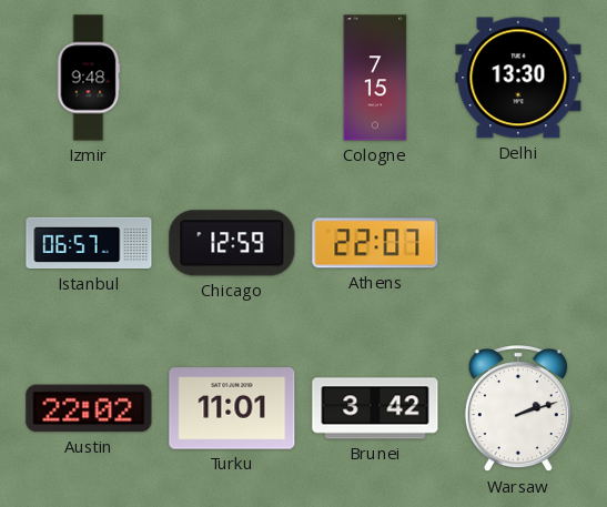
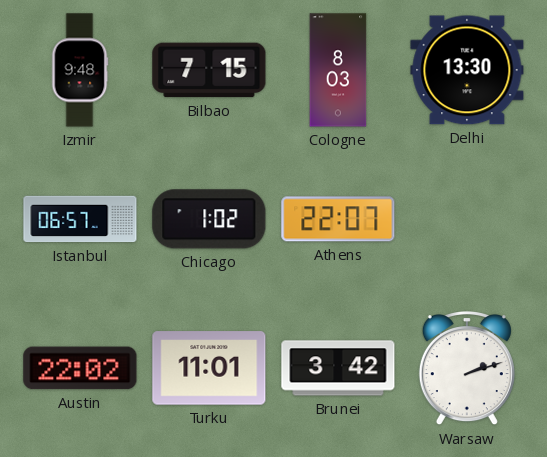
Bilbao: none -> 7:15
Cologne: 7:15 -> 8:03
Chicago: 12:59 -> 1:02
